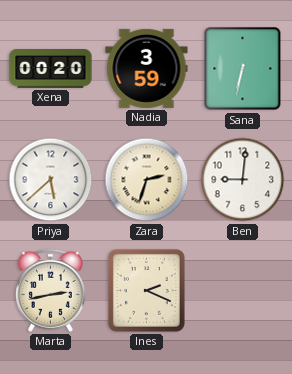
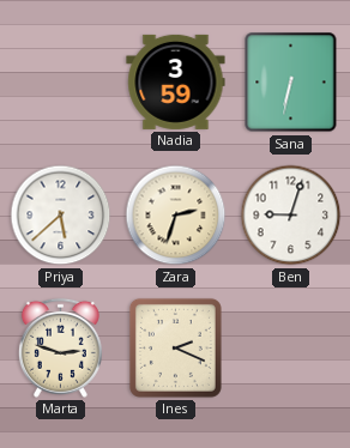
Xena: 00:20 -> none
Ben: 9:01 -> 9:03
Marta: 2:43 -> 2:48
